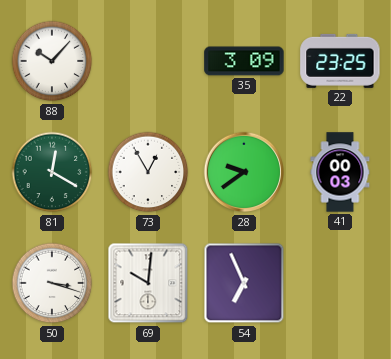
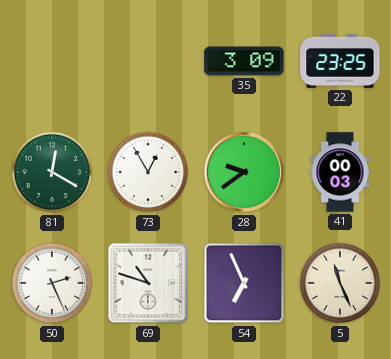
88: 10:07 -> none
50: 3:18 -> 2:26
69: 10:01 -> 10:48
5: none -> 11:26
